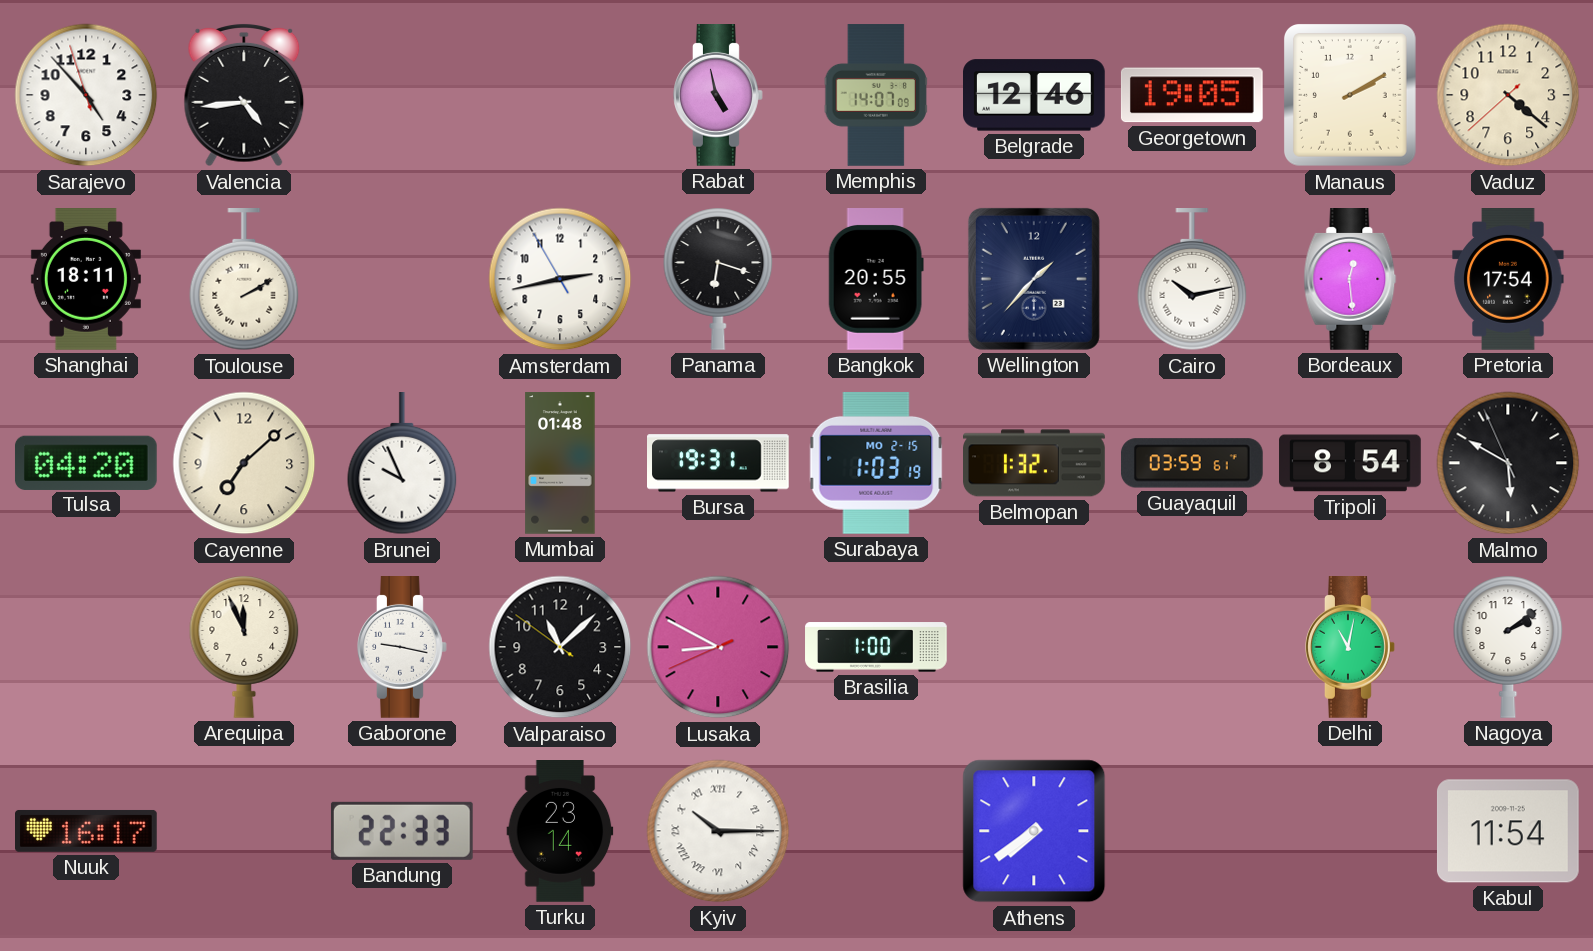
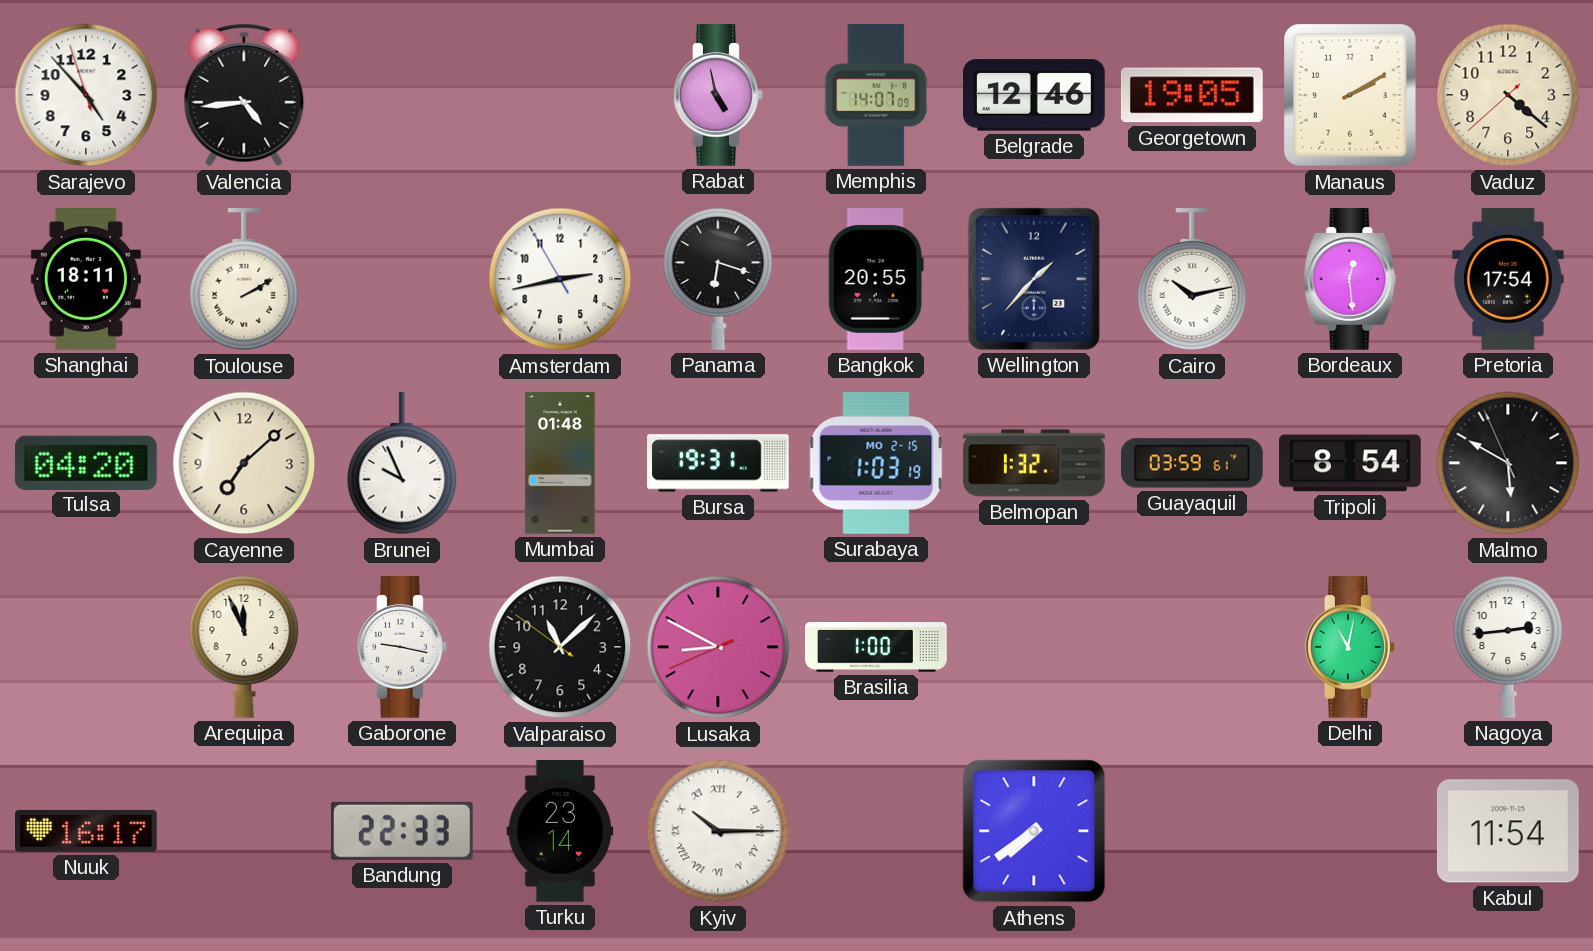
Nagoya: 2:09 -> 2:44
